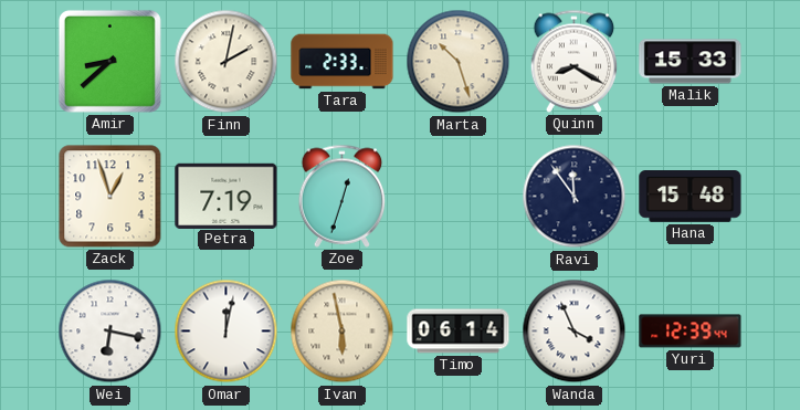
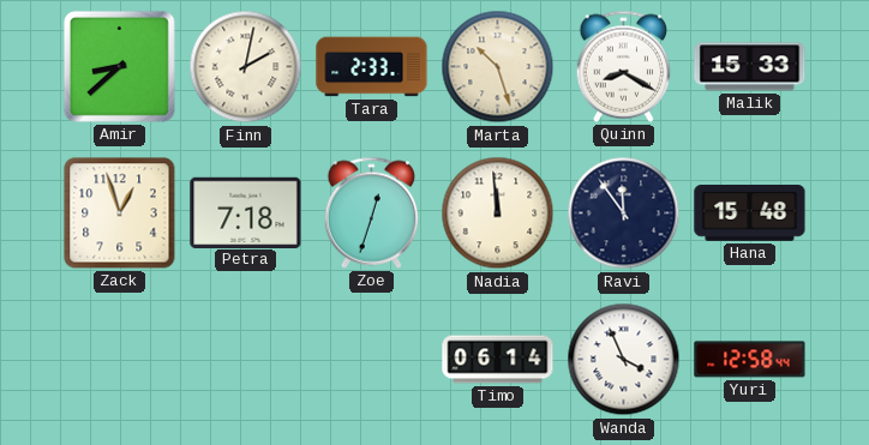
Petra: 7:19 -> 7:18
Nadia: none -> 11:59
Wei: 6:17 -> none
Omar: 12:02 -> none
Ivan: 5:58 -> none
Yuri: 12:39 -> 12:58
